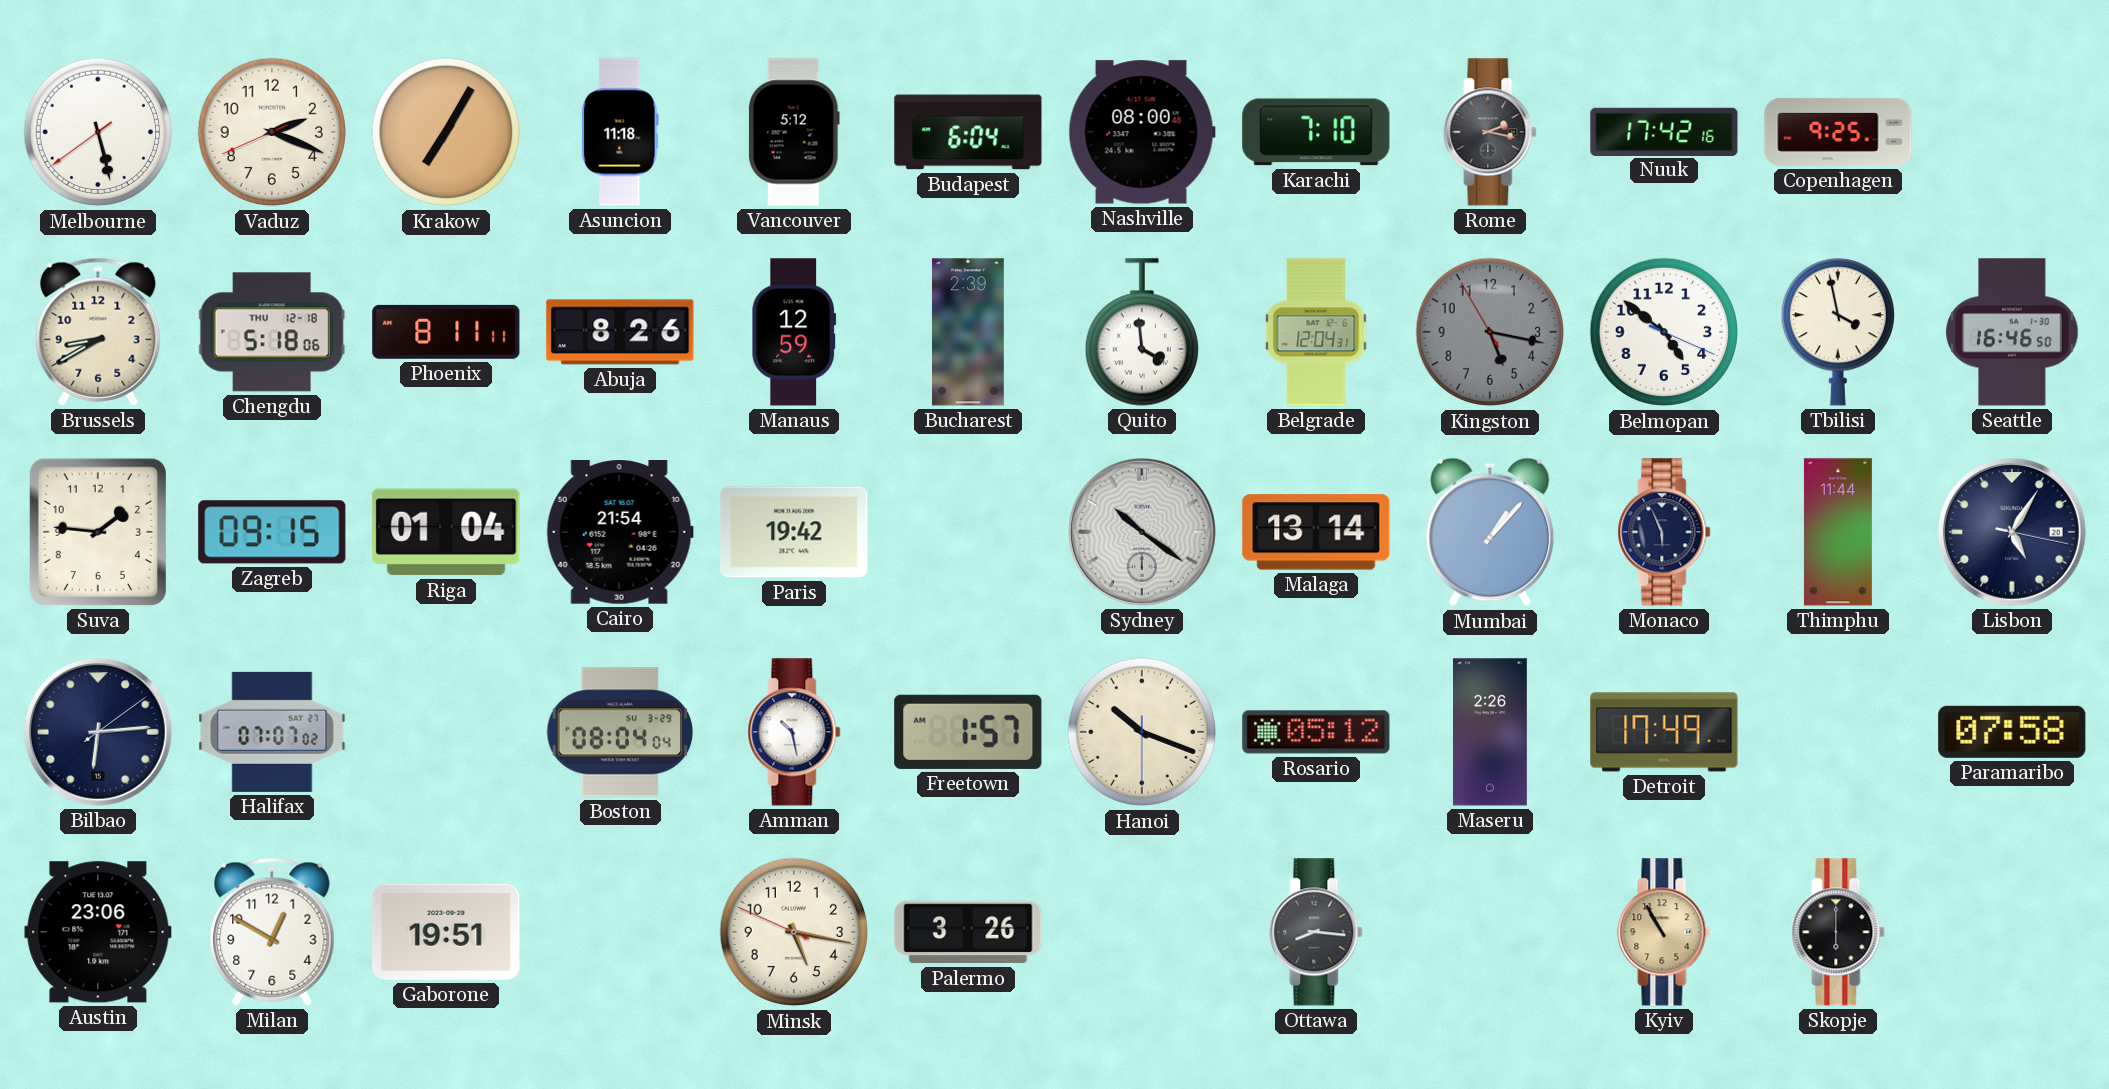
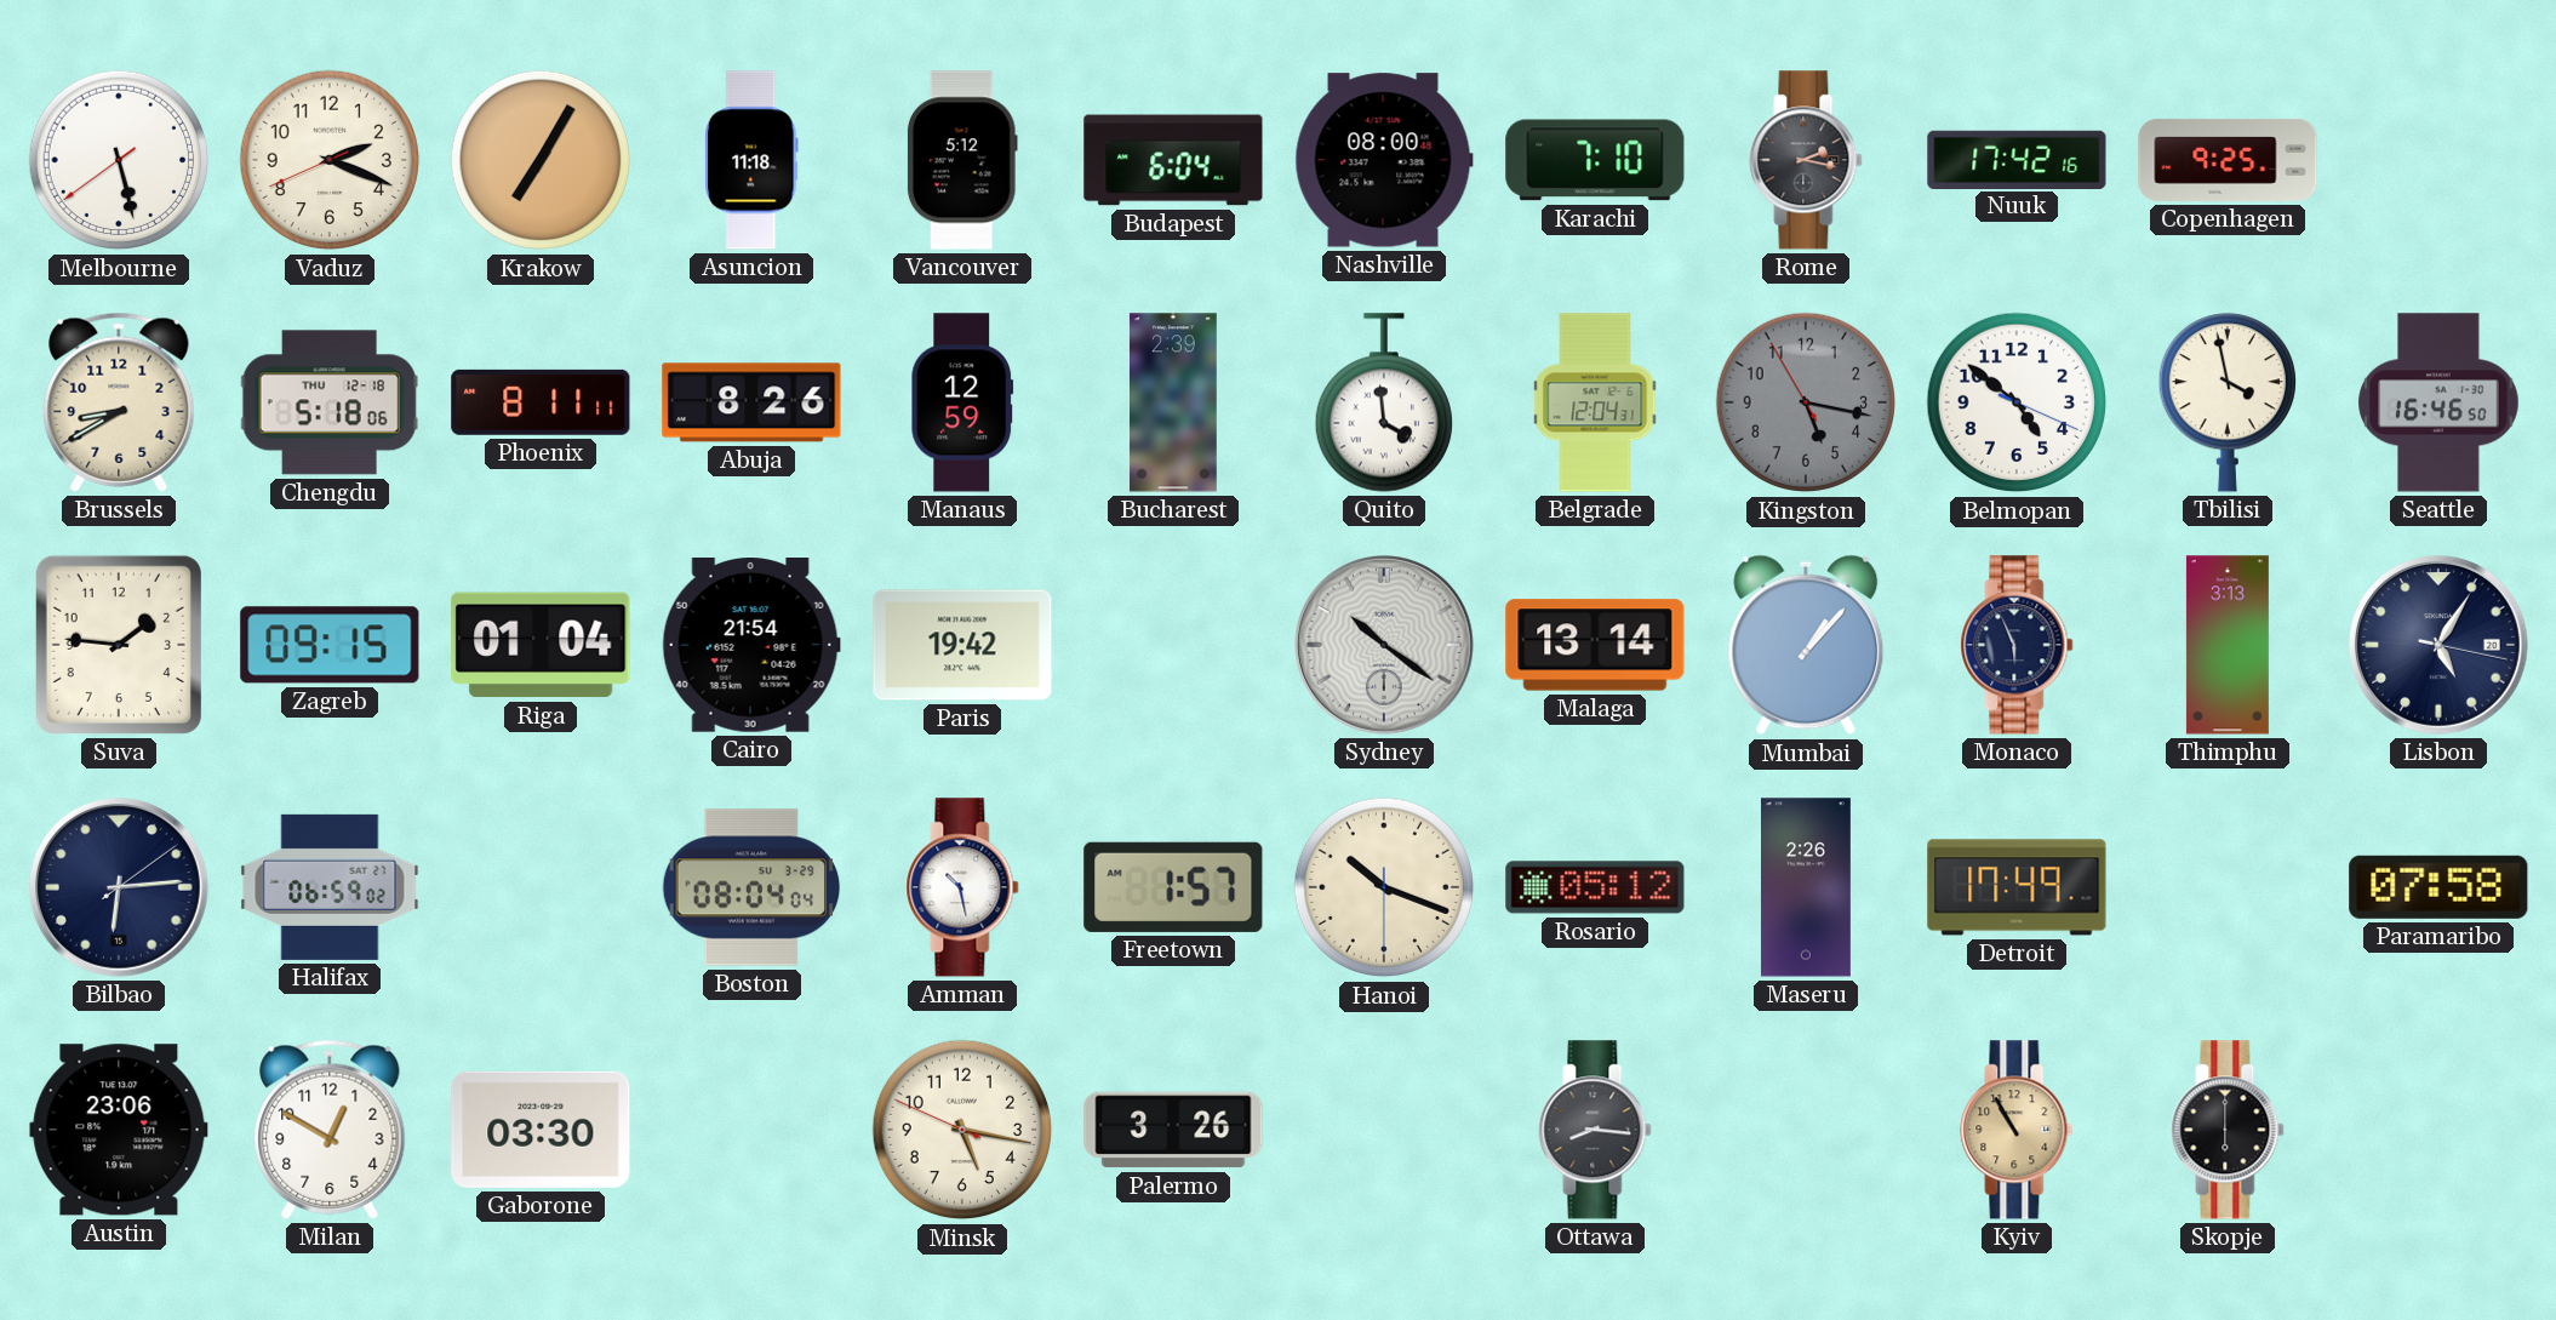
Thimphu: 11:44 -> 3:13
Halifax: 07:07 -> 06:59
Gaborone: 19:51 -> 03:30
